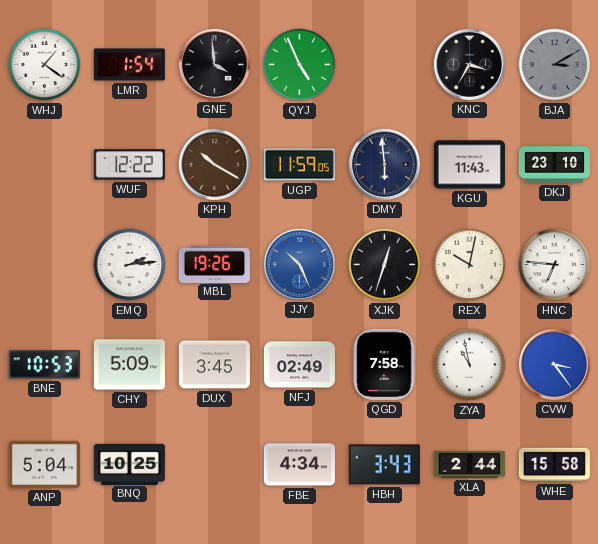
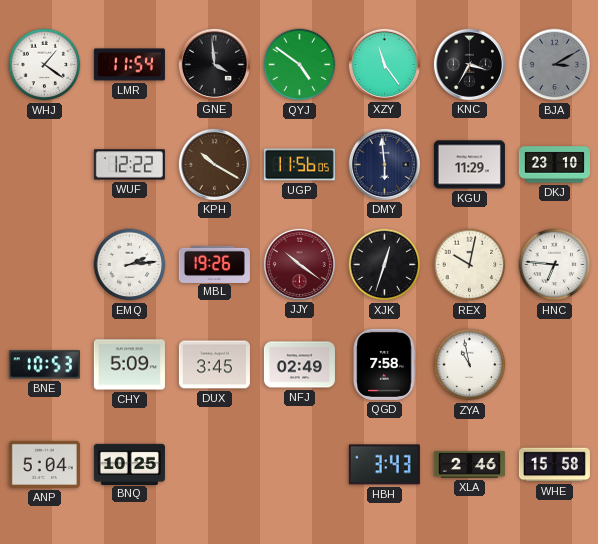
LMR: 1:54 -> 11:54
QYJ: 4:56 -> 4:51
XZY: none -> 11:24
UGP: 11:59 -> 11:56
KGU: 11:43 -> 11:29
JJY: 10:26 -> 10:21
JJY dial: blue -> burgundy
CVW: 3:24 -> none
FBE: 4:34 -> none
XLA: 2:44 -> 2:46
